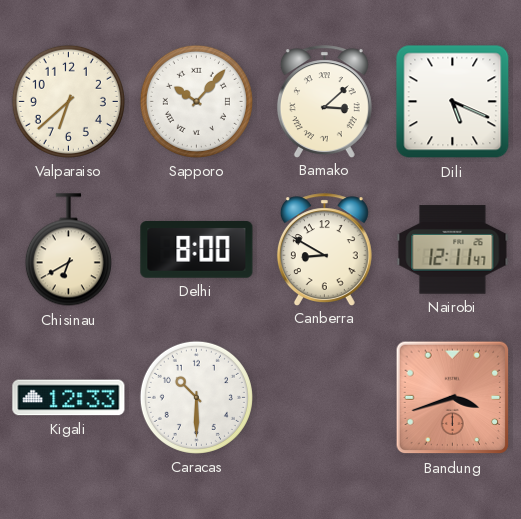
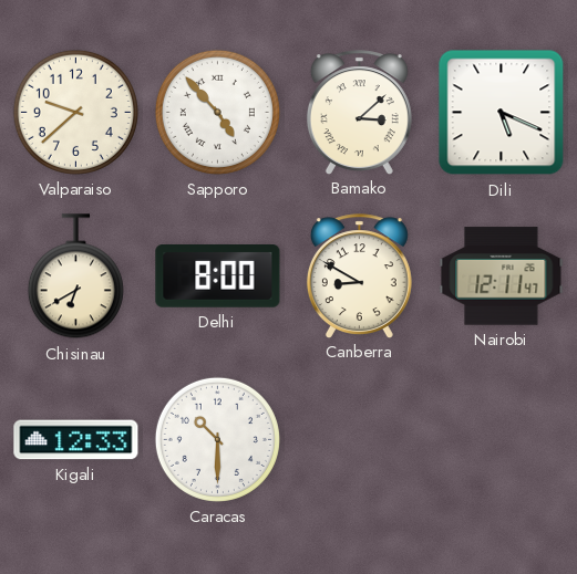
Valparaiso: 6:38 -> 9:38
Sapporo: 10:07 -> 4:53
Bandung: 3:42 -> none
